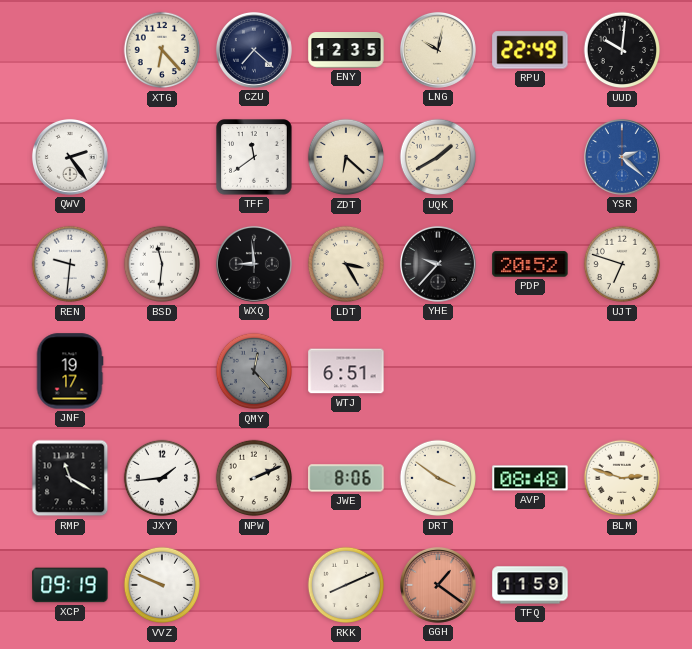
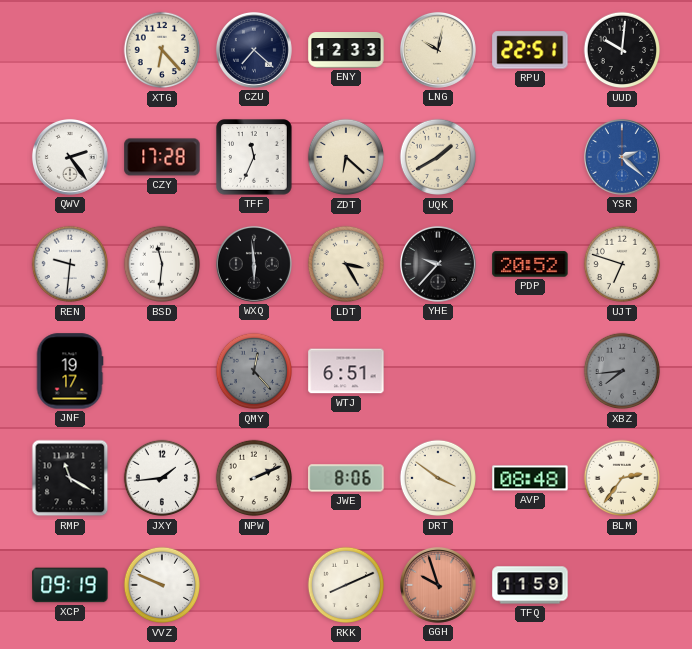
ENY: 12:35 -> 12:33
RPU: 22:49 -> 22:51
CZY: none -> 17:28
TFF: 11:39 -> 11:34
WXQ: 8:59 -> 5:59
XBZ: none -> 7:44
BLM: 2:48 -> 2:36
GGH: 1:21 -> 9:57
